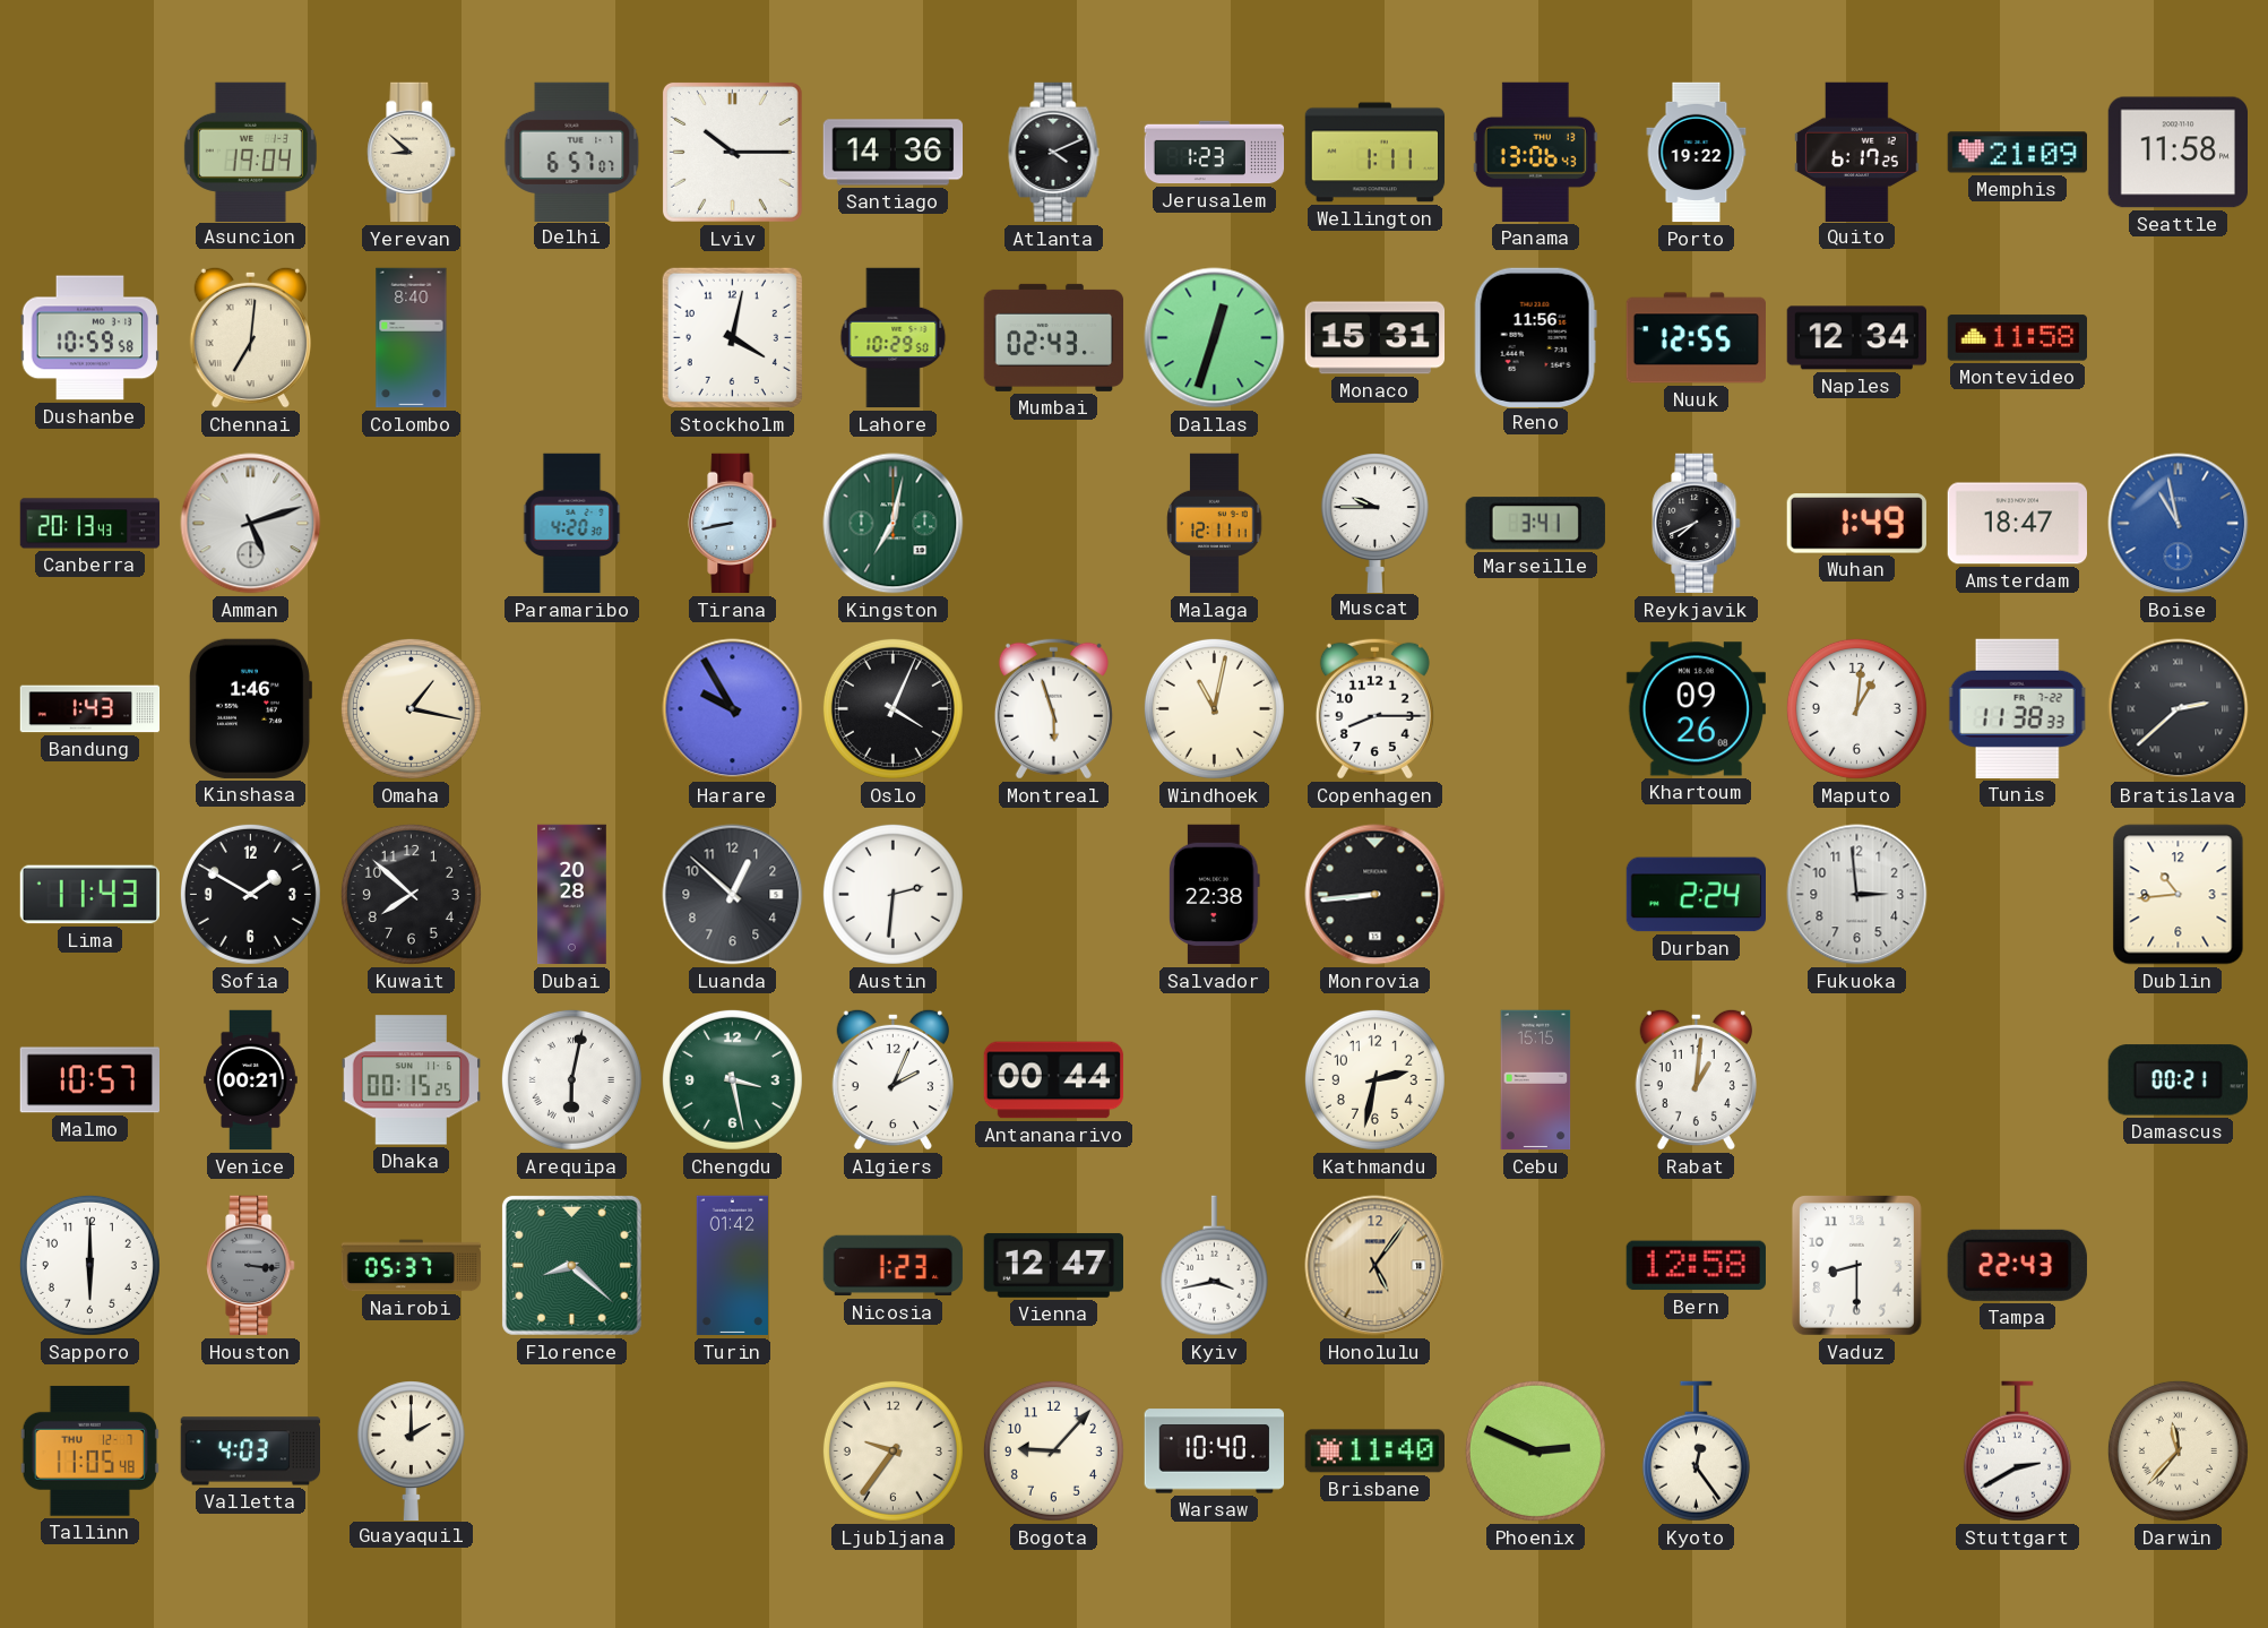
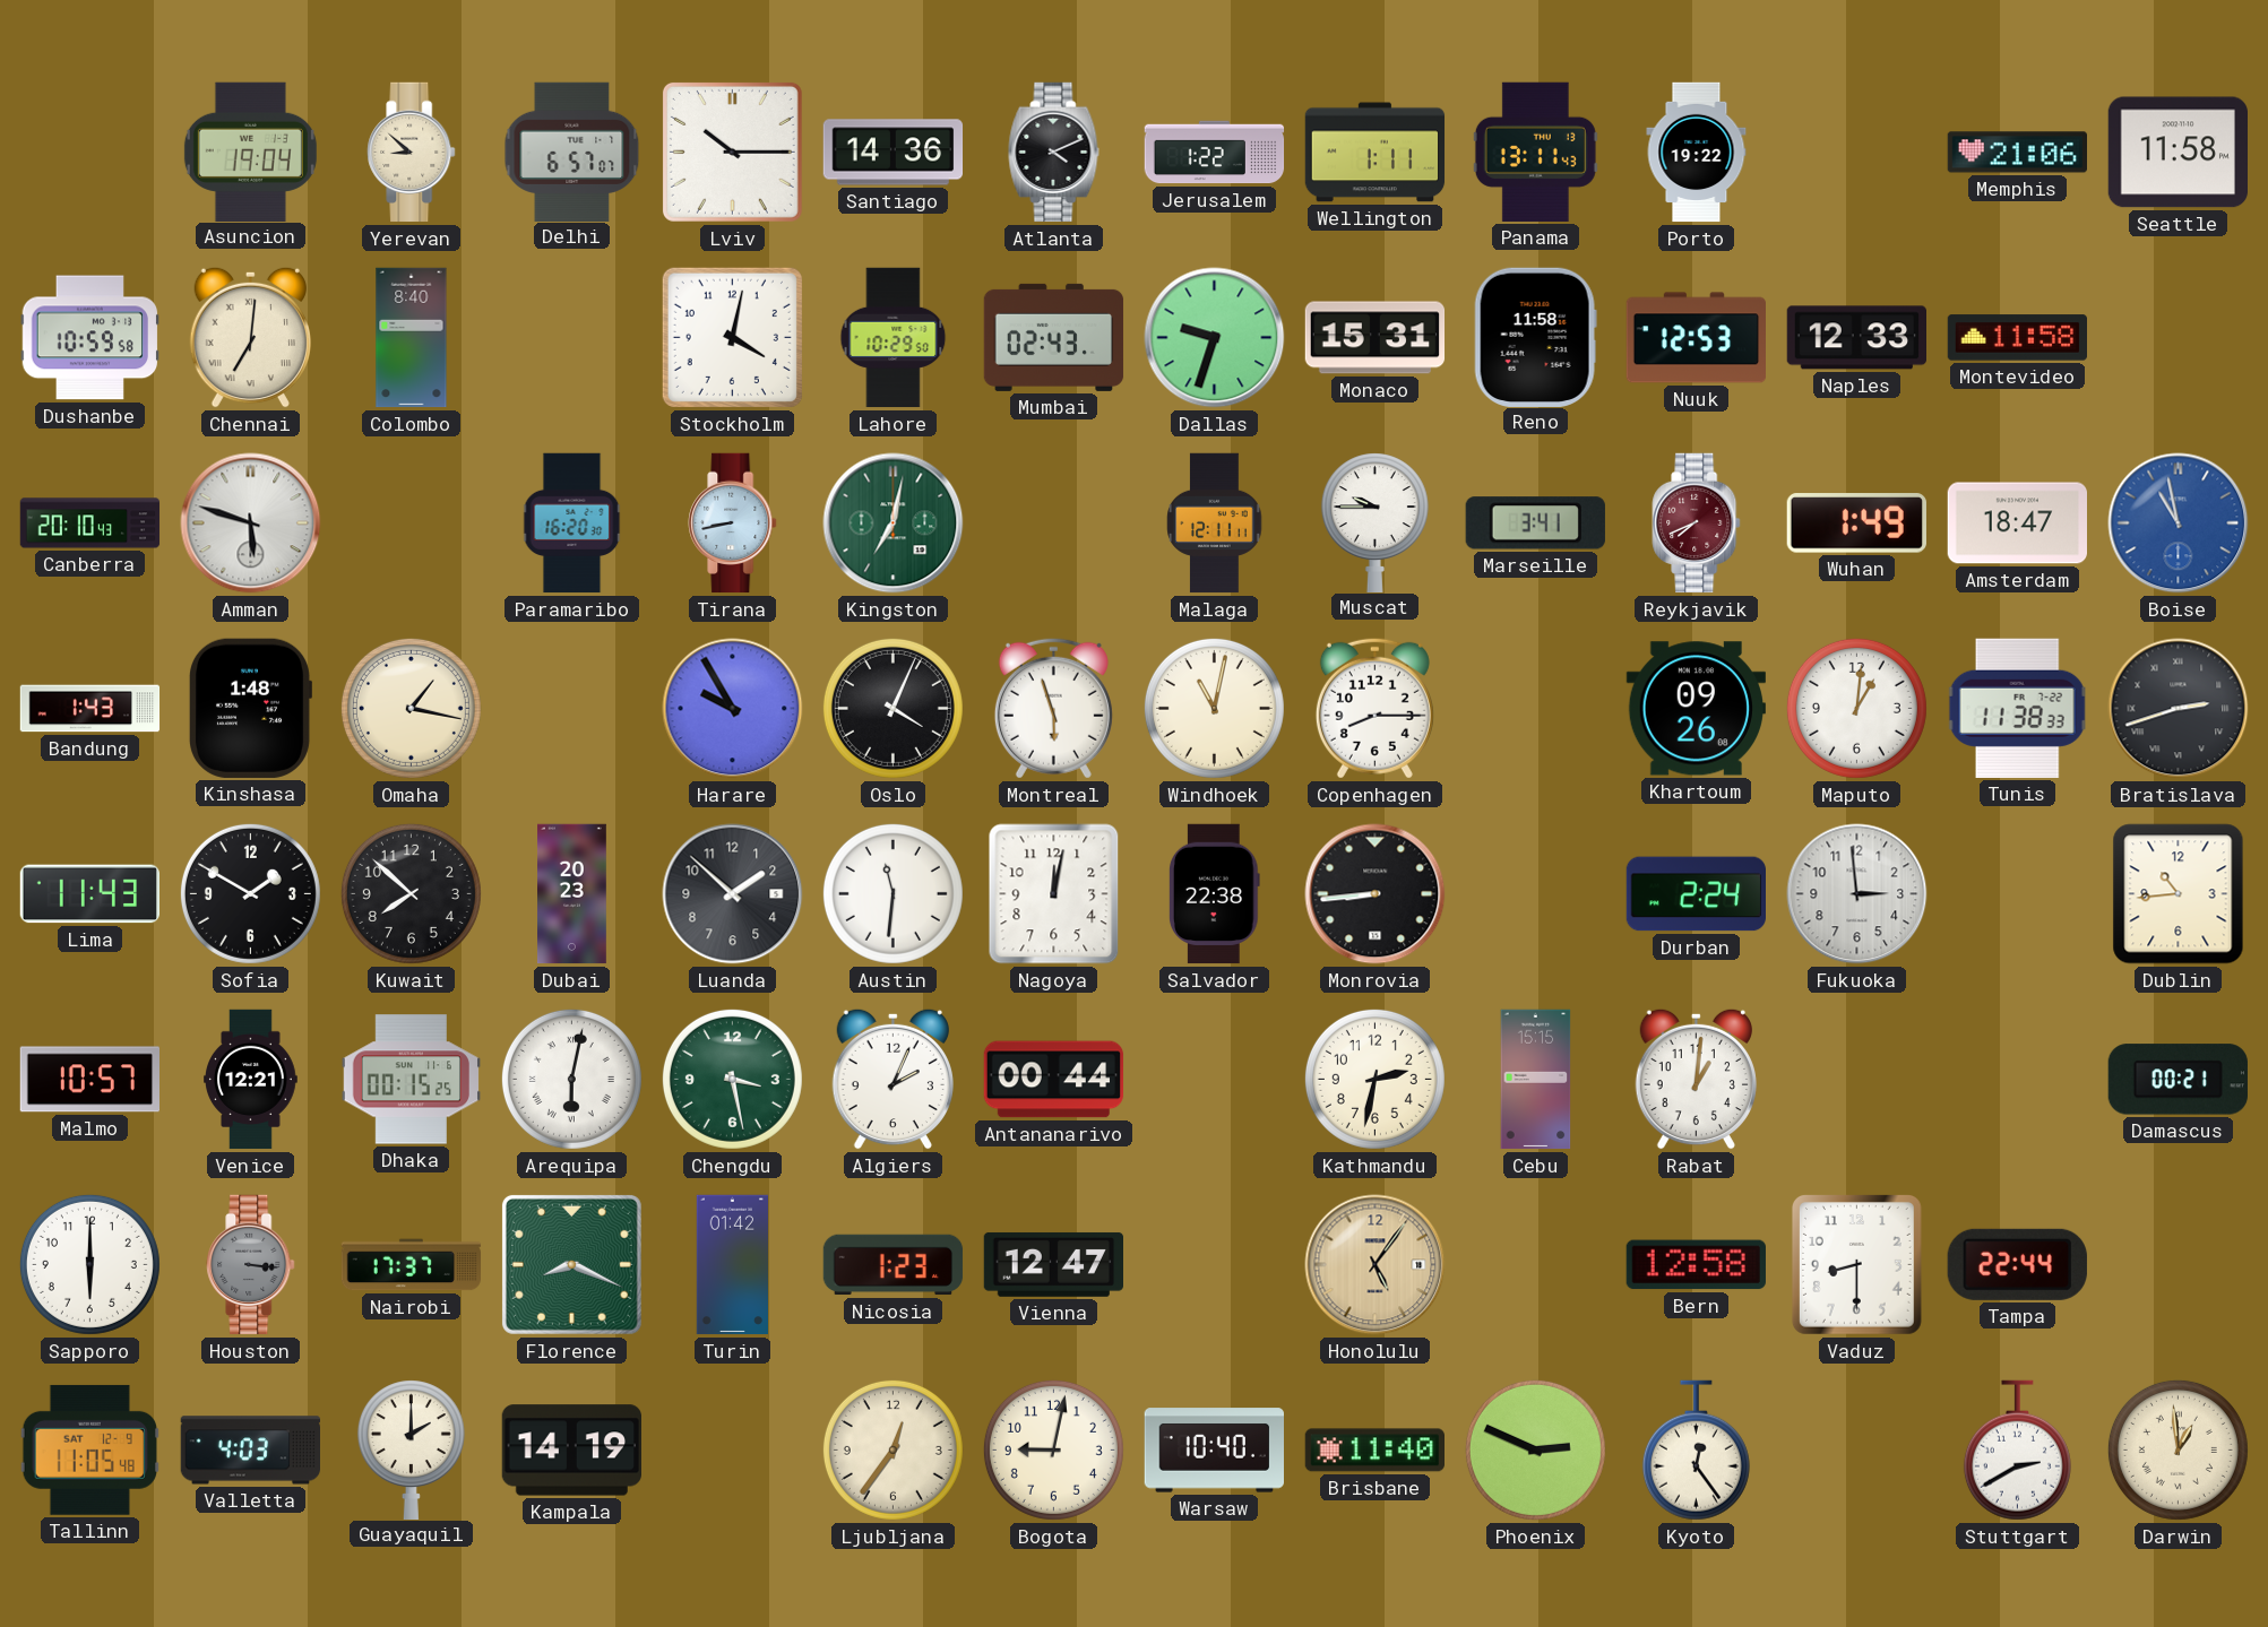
Jerusalem: 1:23 -> 1:22
Panama: 13:06 -> 13:11
Quito: 6:17 -> none
Memphis: 21:09 -> 21:06
Dallas: 12:33 -> 9:33
Reno: 11:56 -> 11:58
Nuuk: 12:55 -> 12:53
Naples: 12:34 -> 12:33
Canberra: 20:13 -> 20:10
Amman: 5:12 -> 5:48
Paramaribo: 4:20 -> 16:20
Reykjavik dial: black -> burgundy
Kinshasa: 1:46 -> 1:48
Bratislava: 2:38 -> 2:42
Dubai: 20:28 -> 20:23
Luanda: 12:52 -> 1:52
Austin: 2:31 -> 11:31
Nagoya: none -> 12:02
Venice: 00:21 -> 12:21
Nairobi: 05:37 -> 17:37
Florence: 8:22 -> 8:19
Kyiv: 3:43 -> none
Tampa: 22:43 -> 22:44
Tallinn date: THU 12-7 -> SAT 12-9
Kampala: none -> 14:19
Ljubljana: 9:36 -> 12:36
Bogota: 9:07 -> 9:02
Darwin: 11:37 -> 12:59
